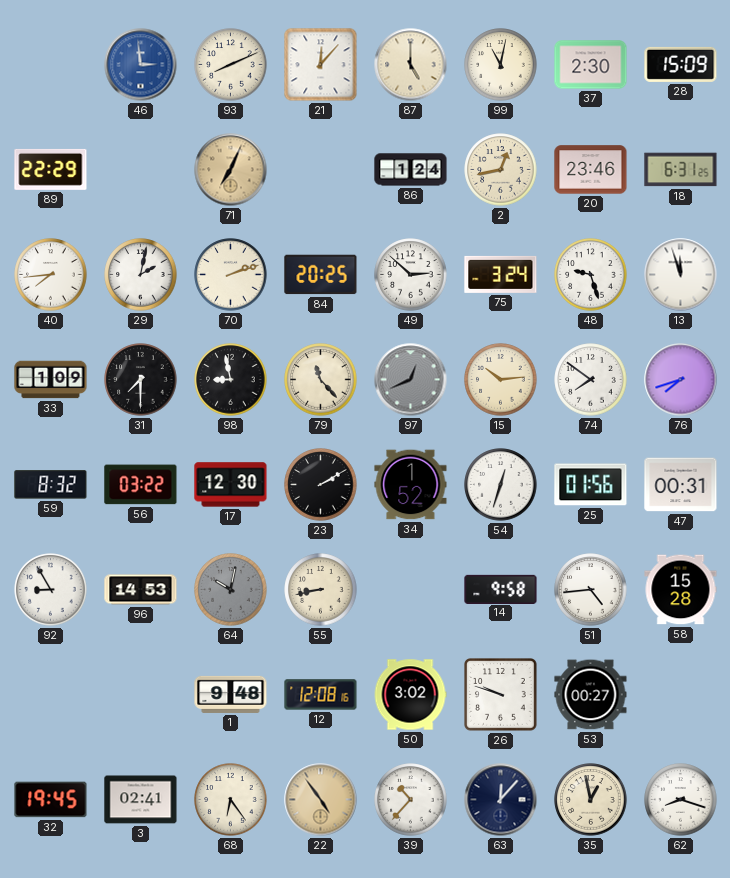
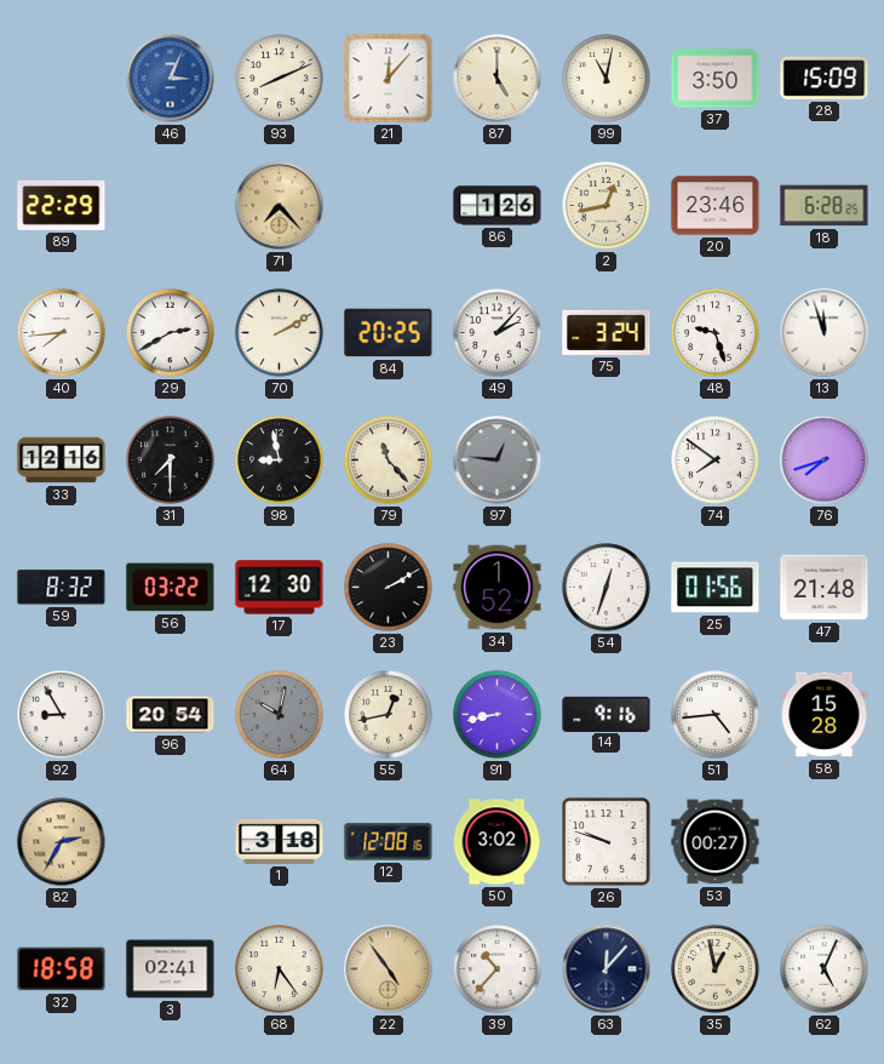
46: 2:59 -> 3:04
37: 2:30 -> 3:50
71: 7:04 -> 7:23
86: 1:24 -> 1:26
18: 6:31 -> 6:28
29: 2:02 -> 2:40
70: 2:12 -> 2:10
49: 2:52 -> 2:07
33: 1:09 -> 12:16
97: 12:41 -> 12:46
15: 10:14 -> none
47: 00:31 -> 21:48
96: 14:53 -> 20:54
55: 8:43 -> 12:43
91: none -> 8:43
14: 9:58 -> 9:16
82: none -> 2:35
1: 9:48 -> 3:18
32: 19:45 -> 18:58
62: 8:18 -> 5:04
